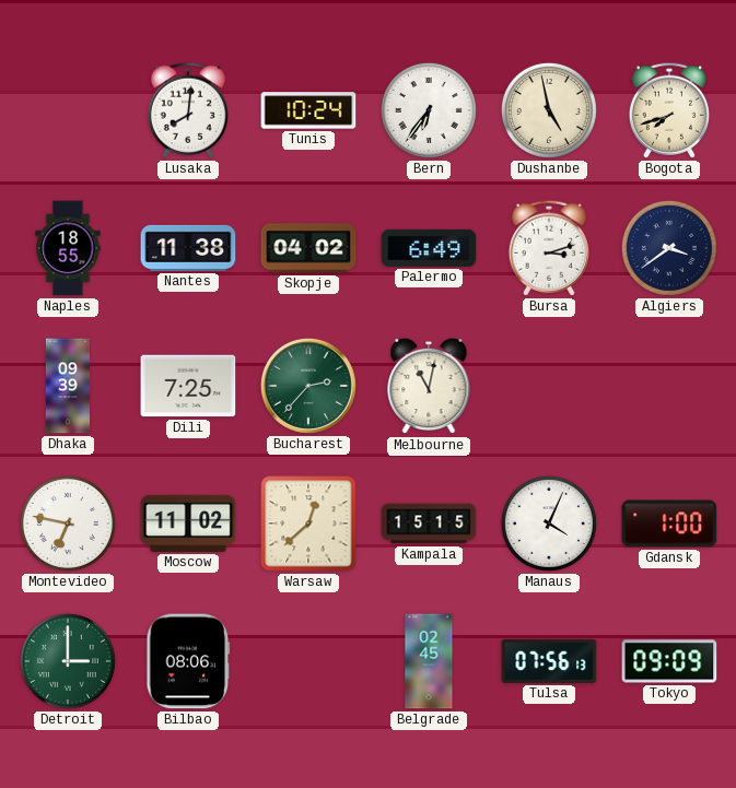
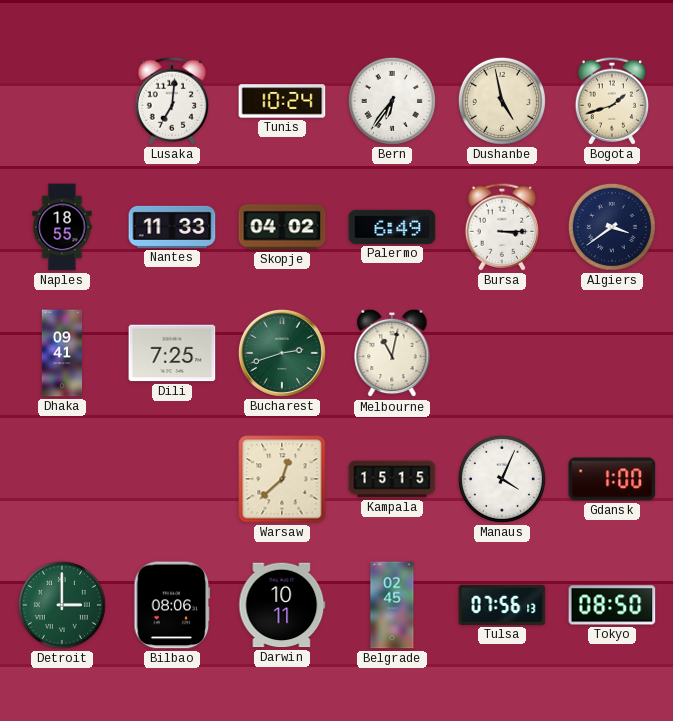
Lusaka: 8:01 -> 7:01
Bogota: 7:42 -> 1:42
Nantes: 11:38 -> 11:33
Bursa: 3:12 -> 3:15
Dhaka: 09:39 -> 09:41
Bucharest: 2:37 -> 2:42
Montevideo: 6:47 -> none
Moscow: 11:02 -> none
Darwin: none -> 10:11
Tokyo: 09:09 -> 08:50
